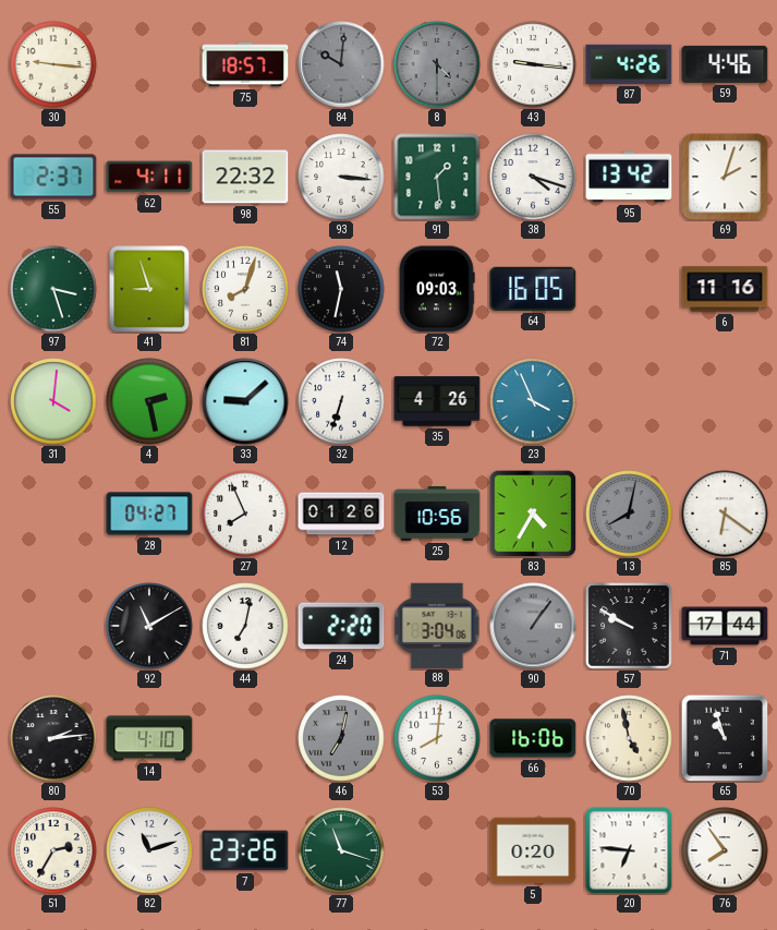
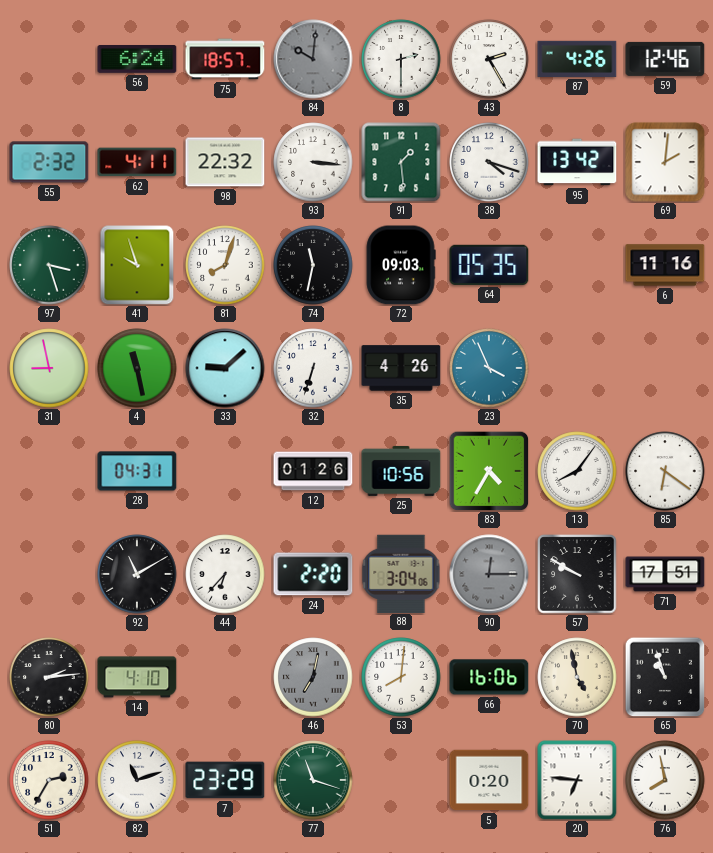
30: 9:16 -> none
56: none -> 6:24
8: 4:30 -> 2:30
8 dial: grey -> white
43: 9:16 -> 2:25
59: 4:46 -> 12:46
55: 2:37 -> 2:32
69: 2:03 -> 2:01
41: 8:57 -> 9:57
64: 16:05 -> 05:35
31: 4:01 -> 8:58
4: 2:28 -> 11:28
28: 04:27 -> 04:31
27: 7:56 -> none
13: 8:02 -> 8:06
13 dial: grey -> white
44: 7:02 -> 6:37
90: 1:06 -> 12:15
71: 17:44 -> 17:51
7: 23:26 -> 23:29
76: 7:54 -> 7:58
